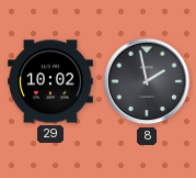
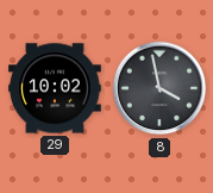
8: 1:58 -> 3:58
